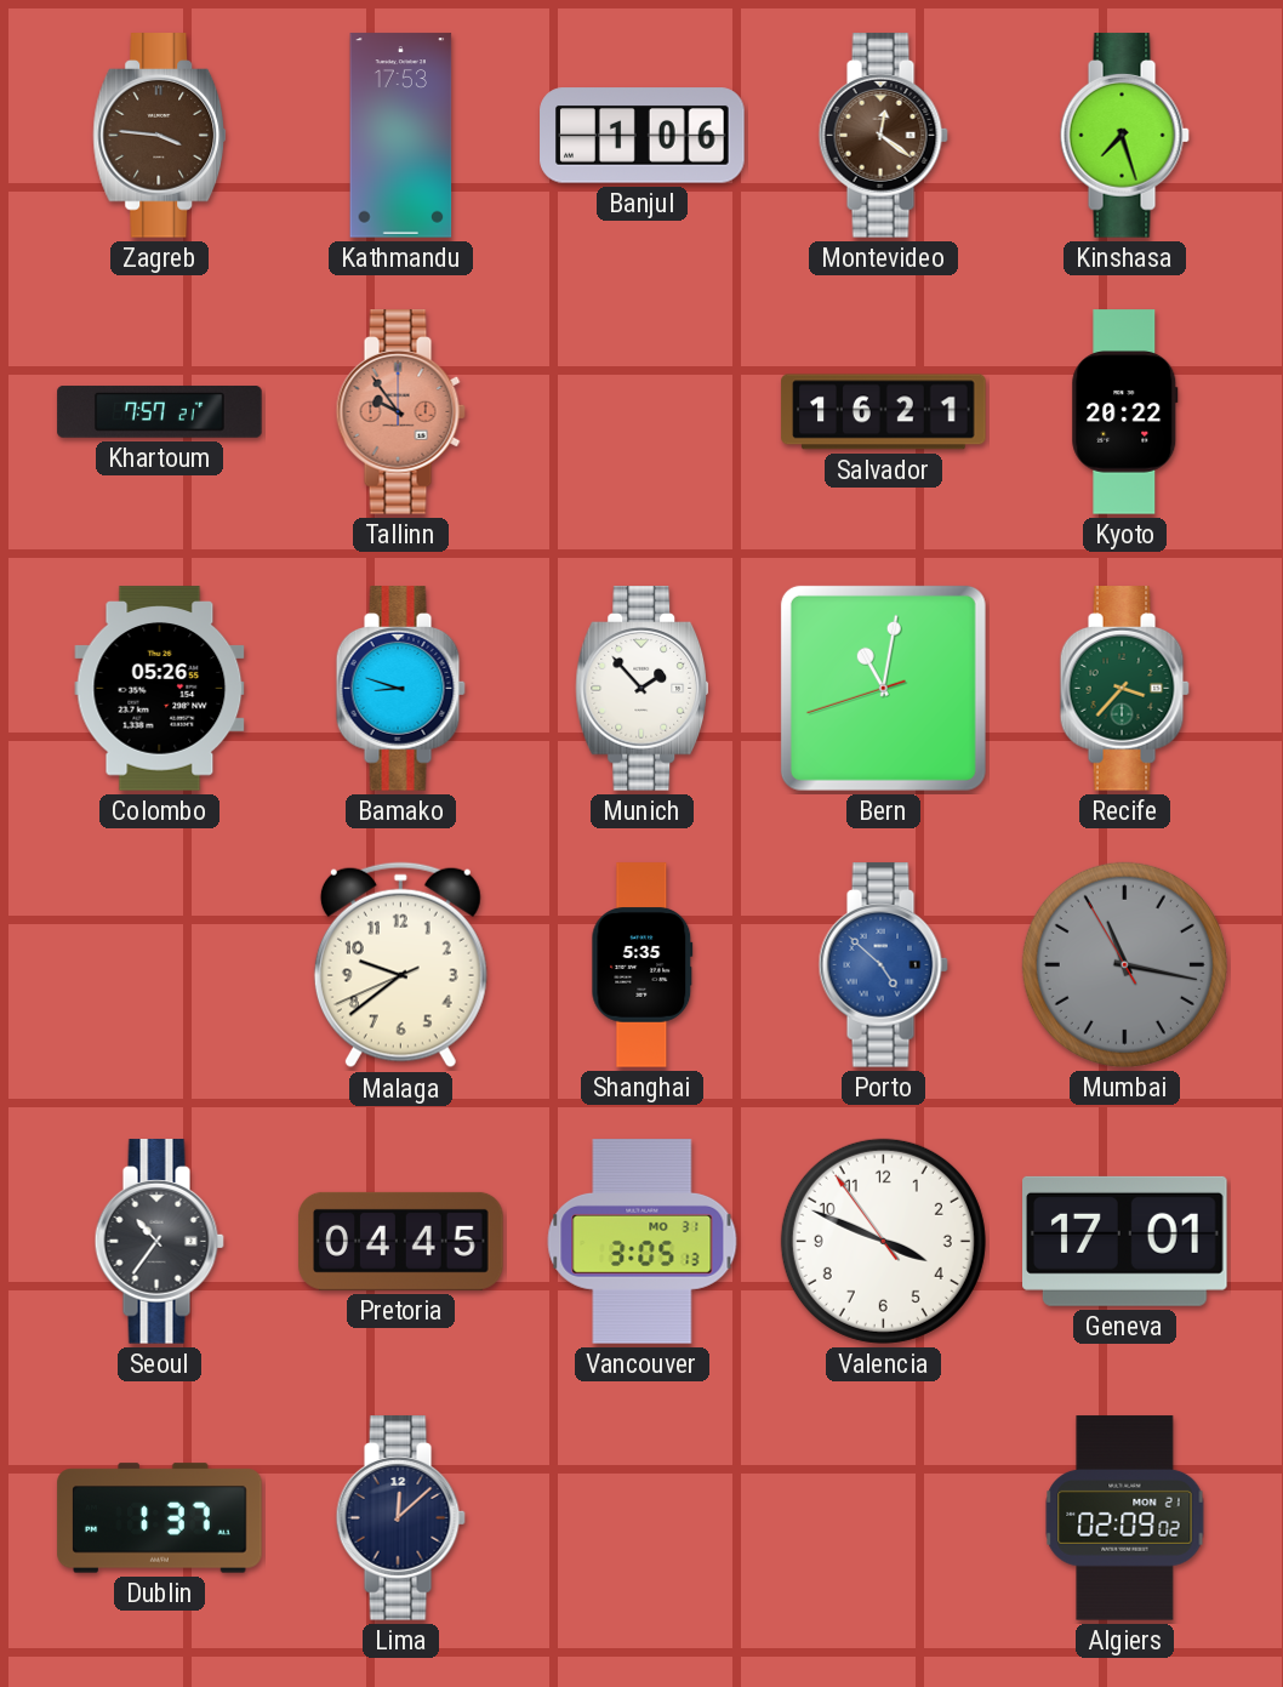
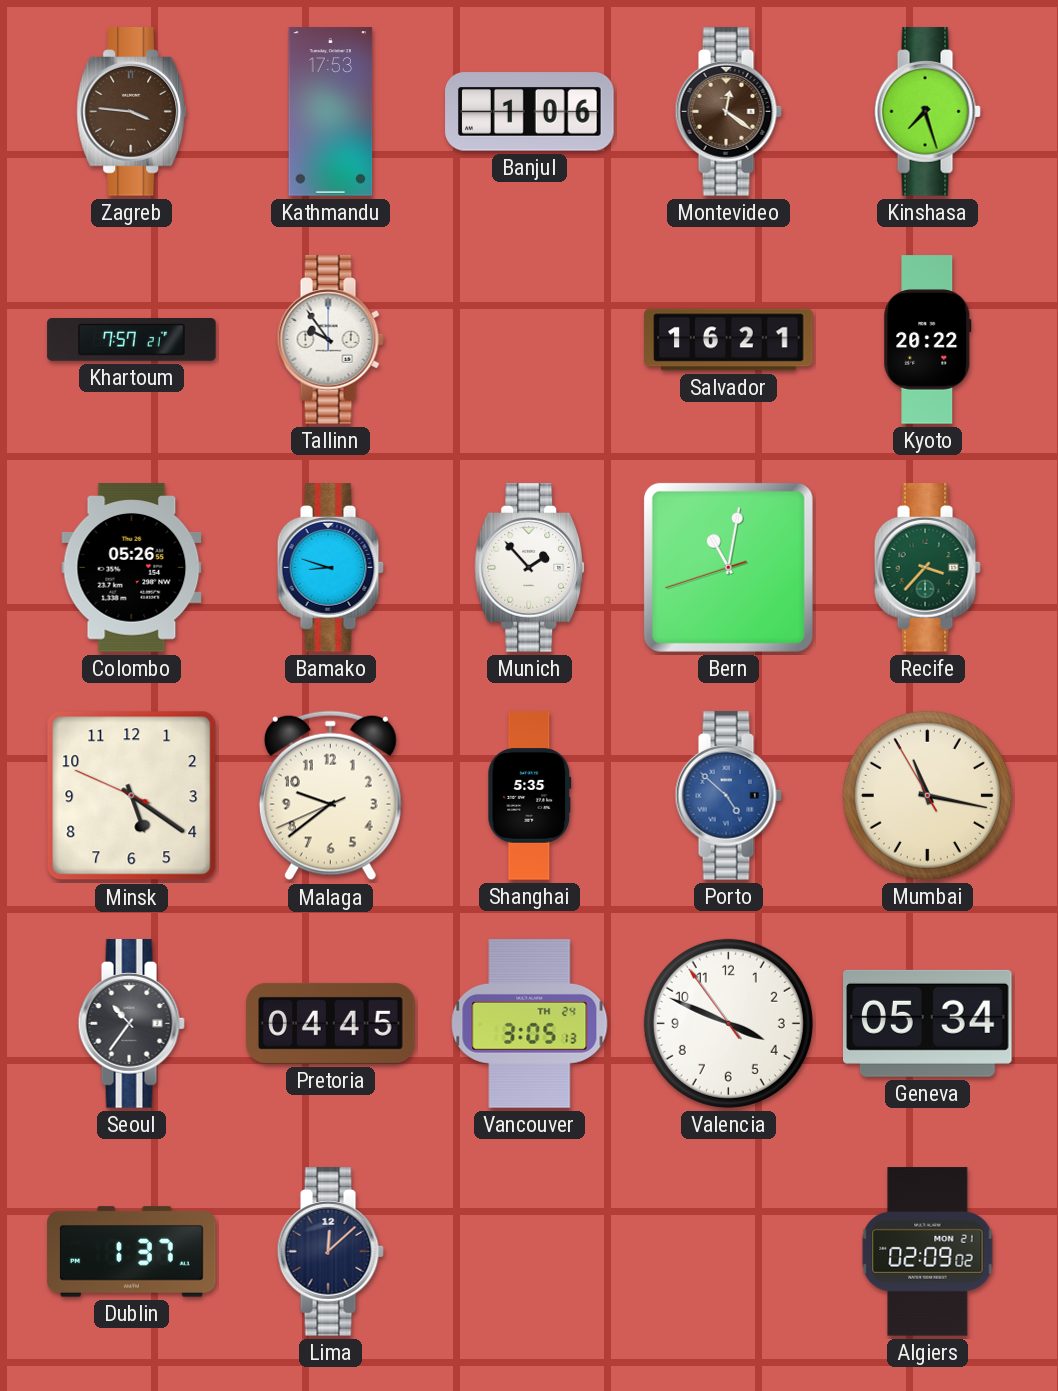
Tallinn dial: salmon -> white
Minsk: none -> 5:20
Mumbai dial: grey -> cream
Vancouver date: MO 31 -> TH 24
Geneva: 17:01 -> 05:34
